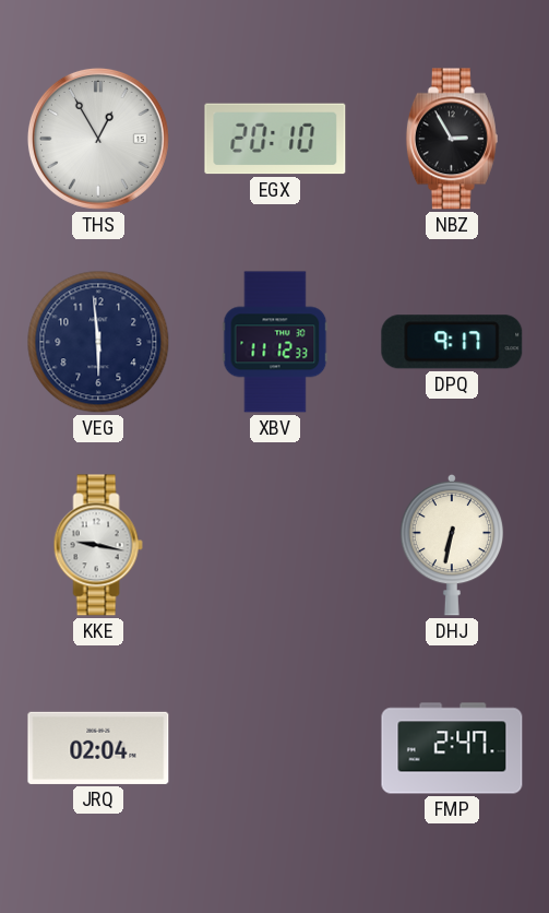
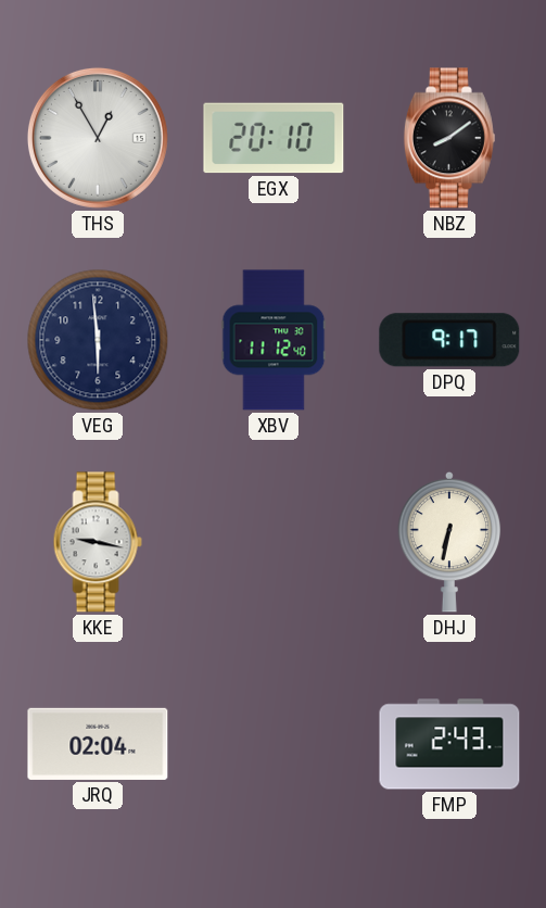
NBZ: 2:55 -> 8:09
XBV: 11:12:33 -> 11:12:40
FMP: 2:47 -> 2:43
